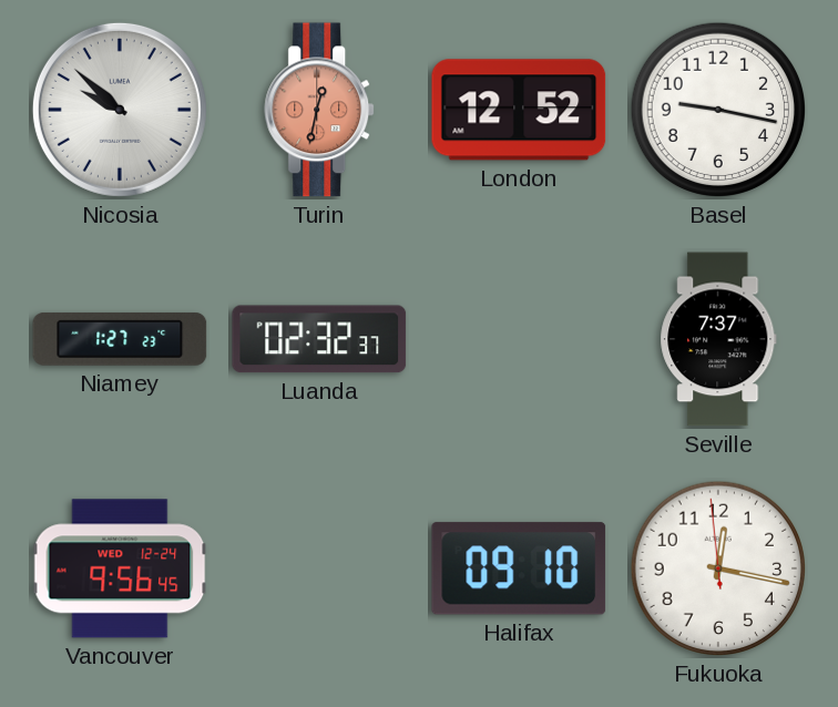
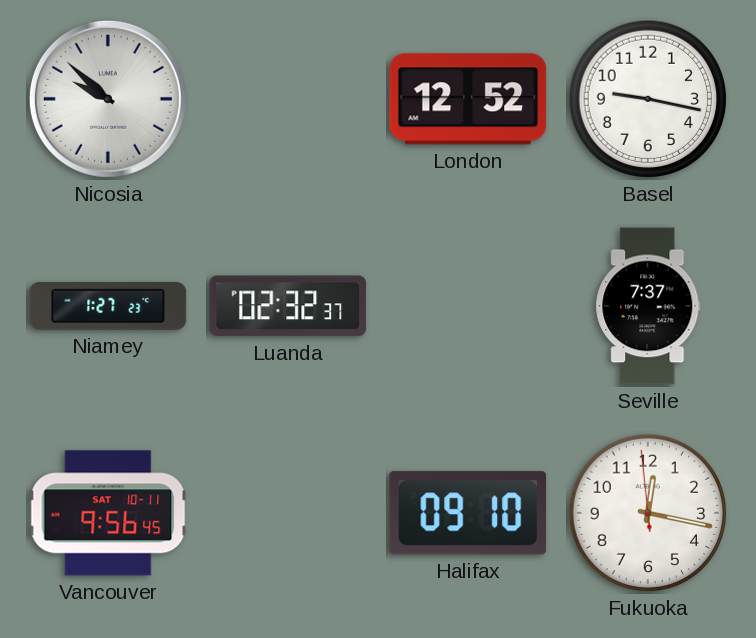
Turin: 12:32 -> none
Vancouver date: WED 12-24 -> SAT 10-11
